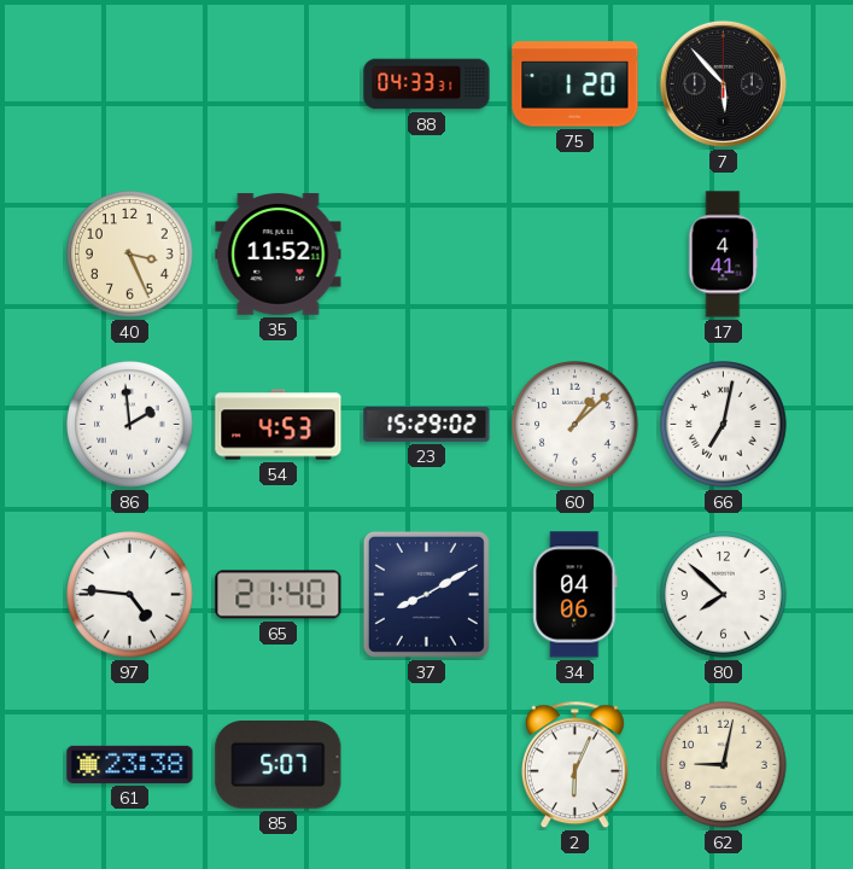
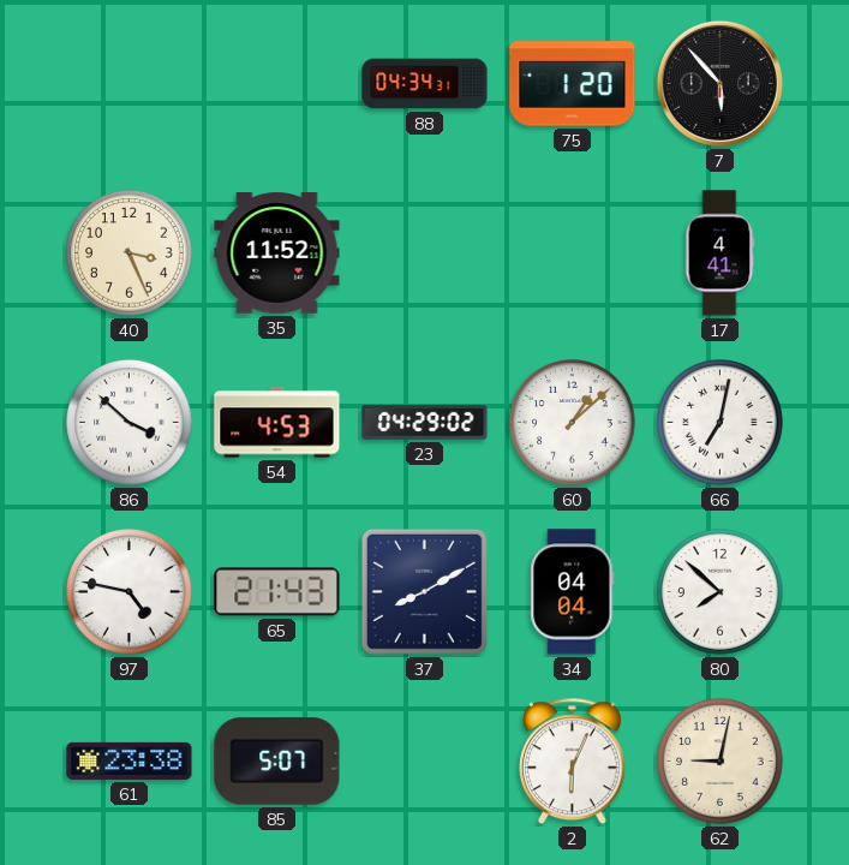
88: 04:33 -> 04:34
86: 1:59 -> 3:52
23: 15:29 -> 04:29
97: 4:46 -> 4:47
65: 21:40 -> 21:43
34: 04:06 -> 04:04
